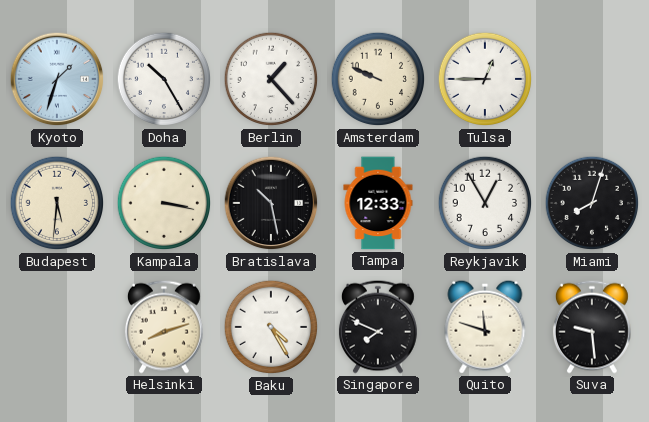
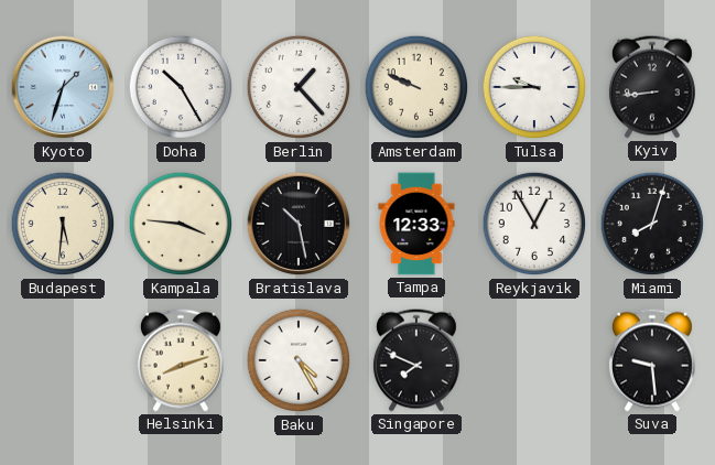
Tulsa: 12:45 -> 9:45
Kyiv: none -> 8:44
Kampala: 3:17 -> 3:46
Quito: 11:48 -> none
